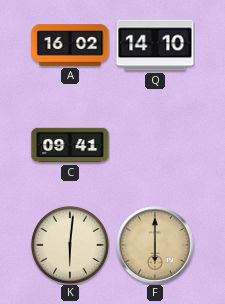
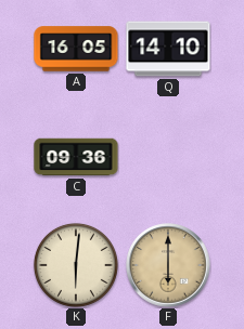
A: 16:02 -> 16:05
C: 09:41 -> 09:36
